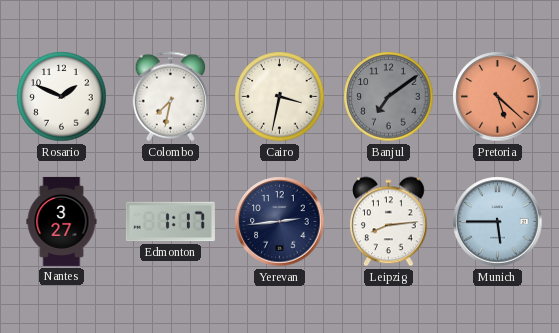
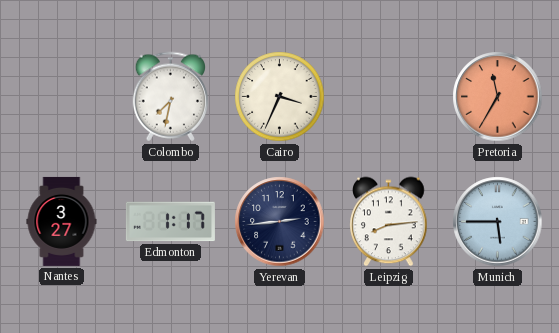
Rosario: 1:49 -> none
Cairo: 3:32 -> 3:34
Banjul: 7:09 -> none
Pretoria: 5:22 -> 11:35
